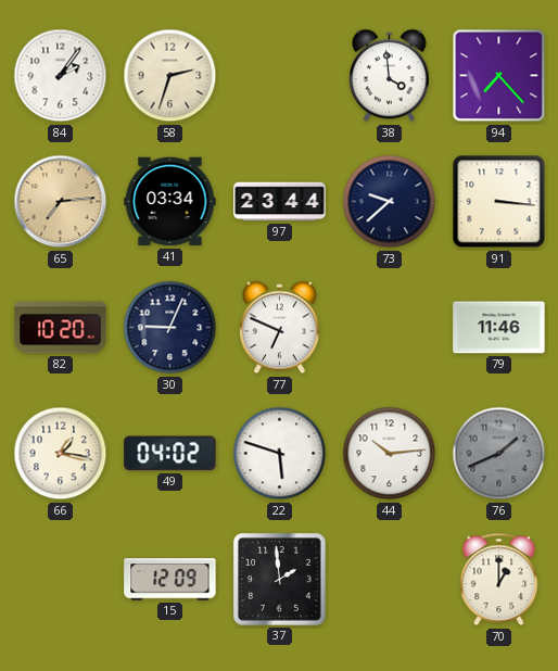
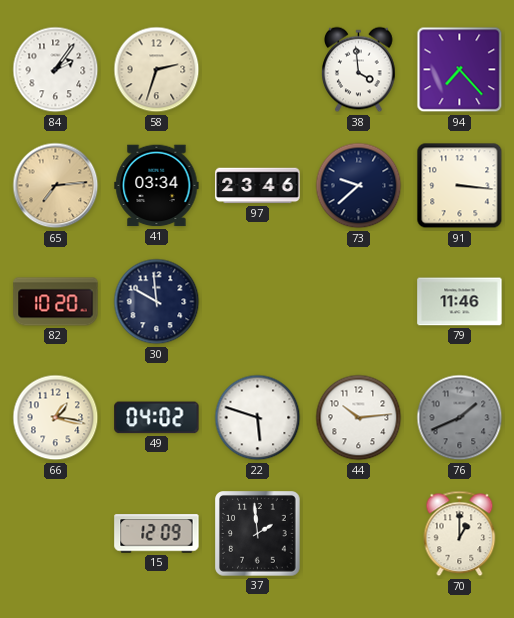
97: 23:44 -> 23:46
30: 9:04 -> 9:59
77: 6:49 -> none
